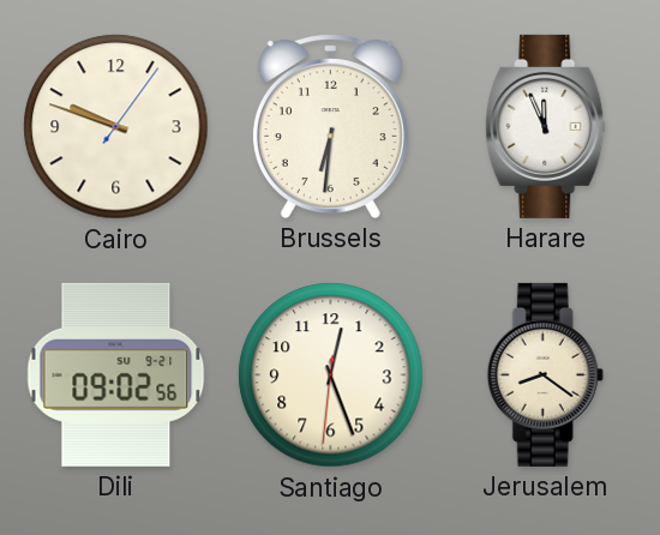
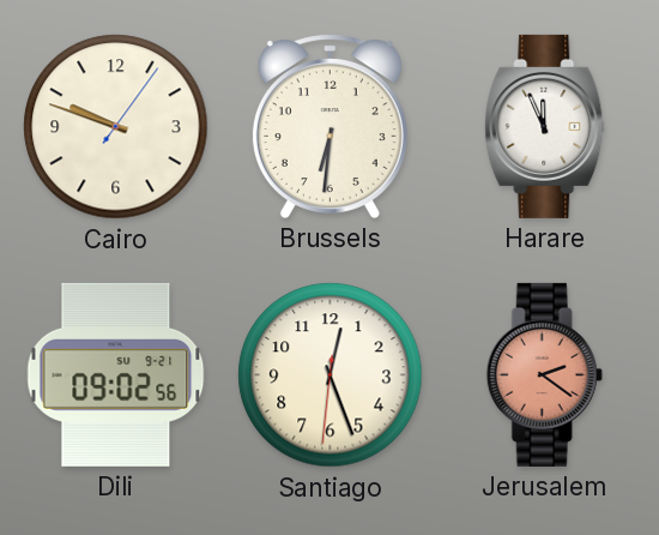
Jerusalem: 8:21 -> 2:21
Jerusalem dial: cream -> salmon
